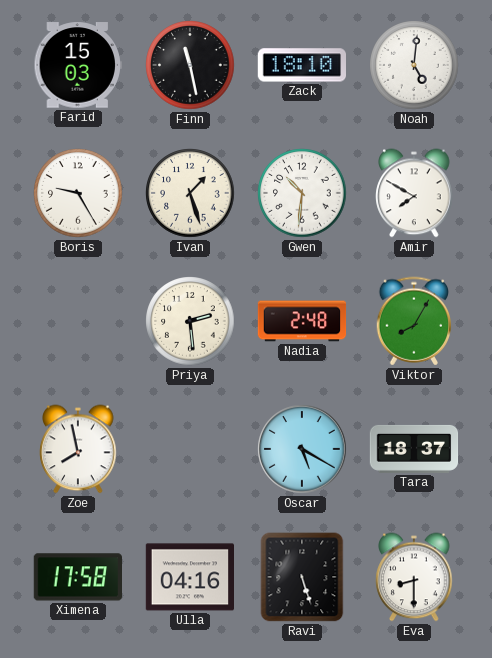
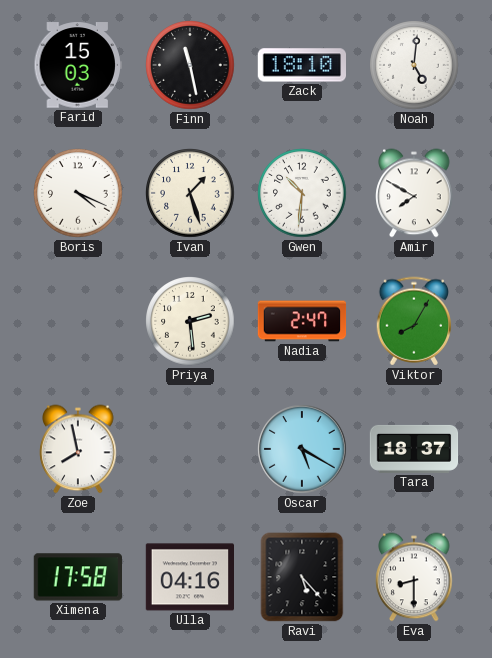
Boris: 9:25 -> 4:19
Nadia: 2:48 -> 2:47
Ravi: 5:27 -> 5:23
